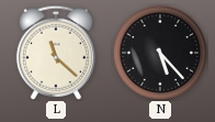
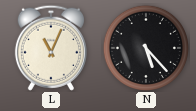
L: 11:22 -> 11:04
